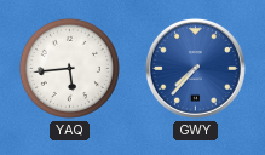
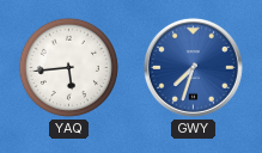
GWY: 7:37 -> 7:33
